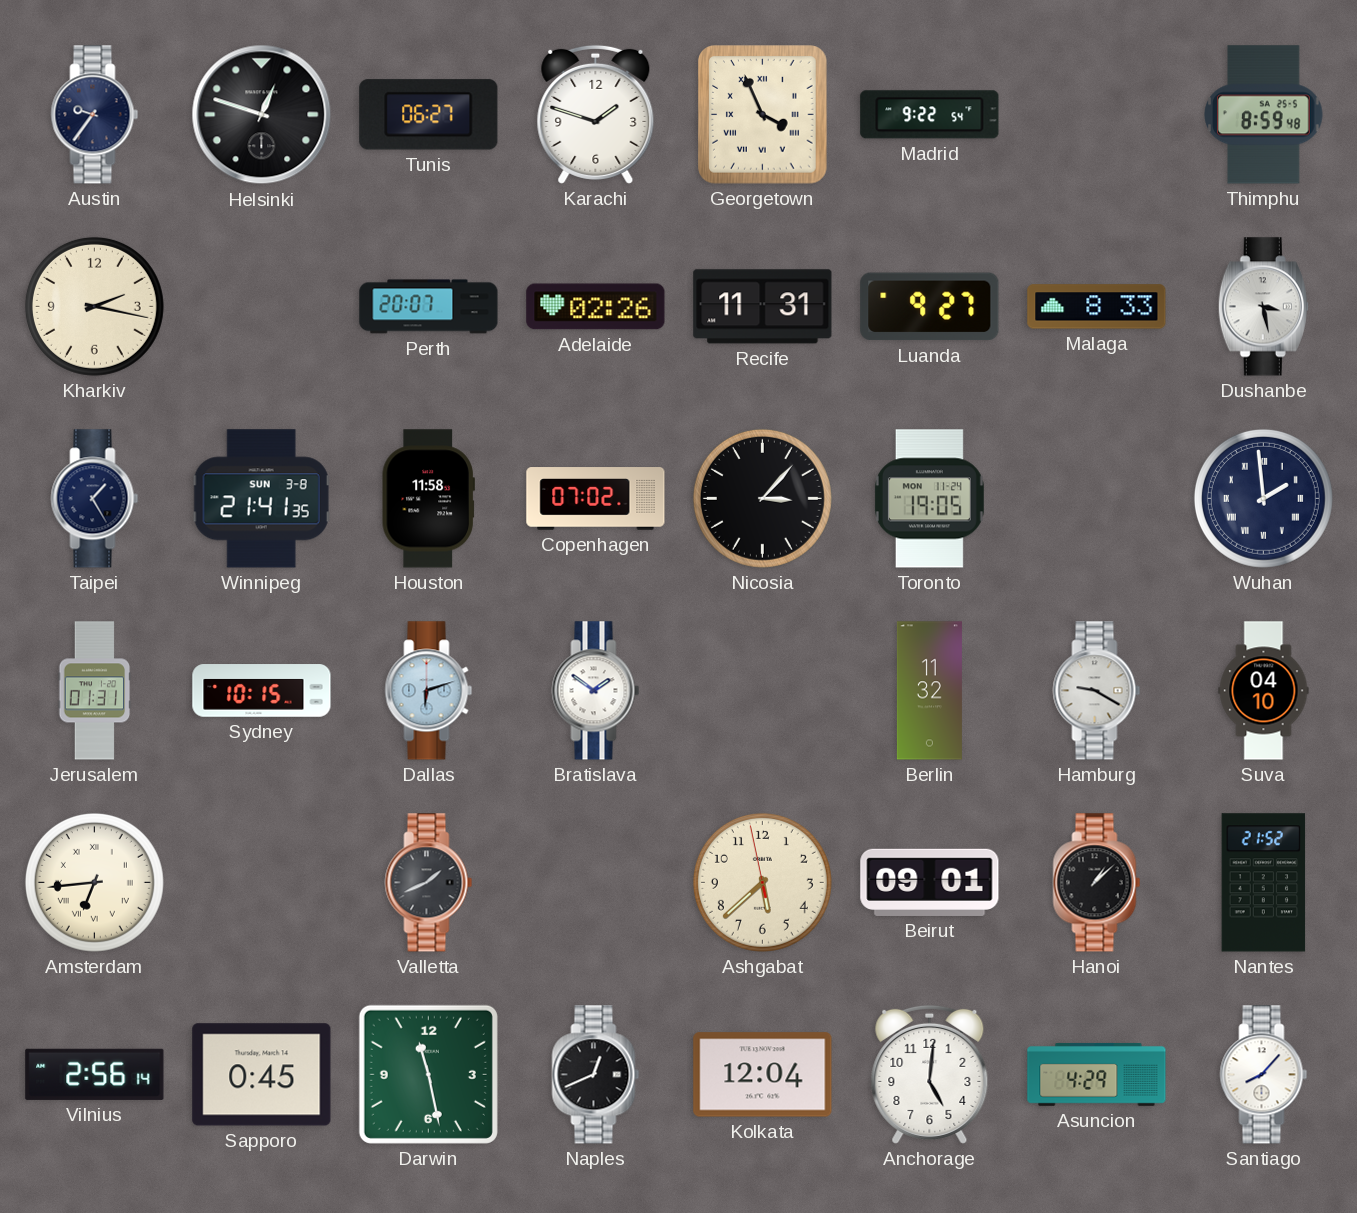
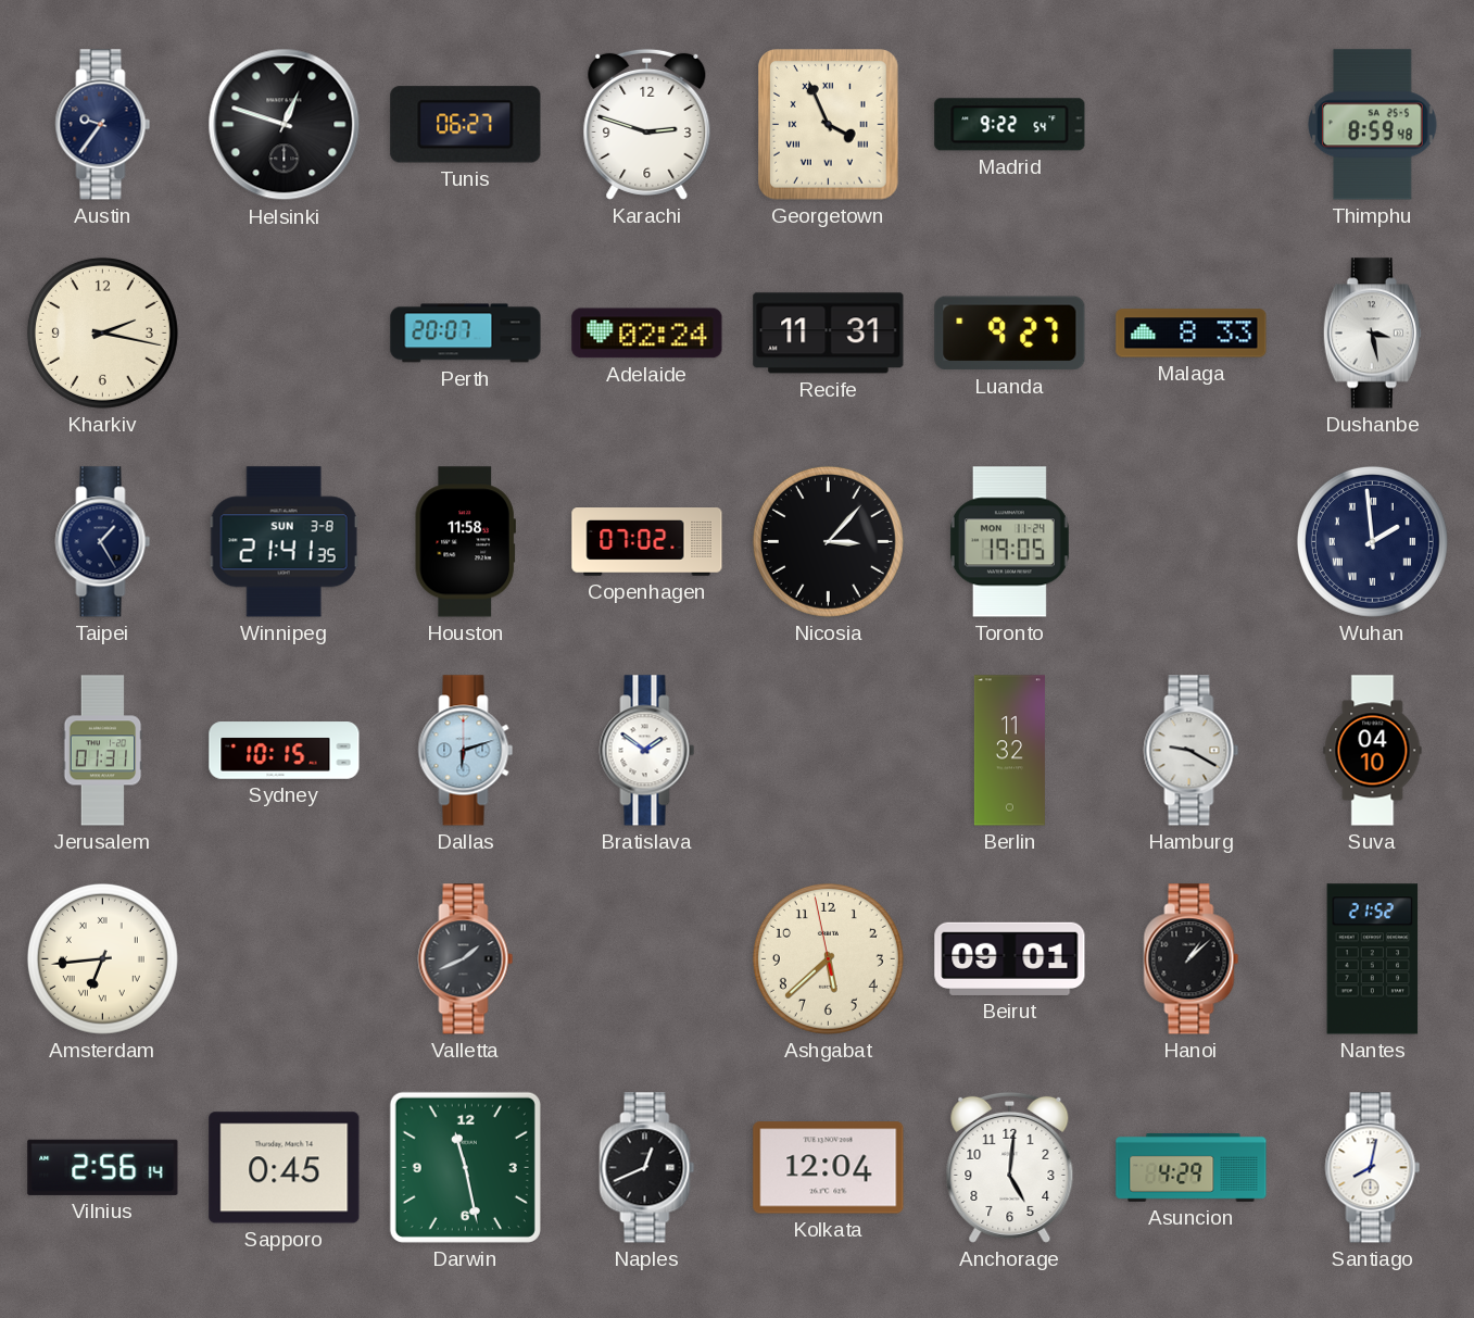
Karachi: 1:48 -> 2:48
Adelaide: 02:26 -> 02:24
Santiago: 8:07 -> 8:02
